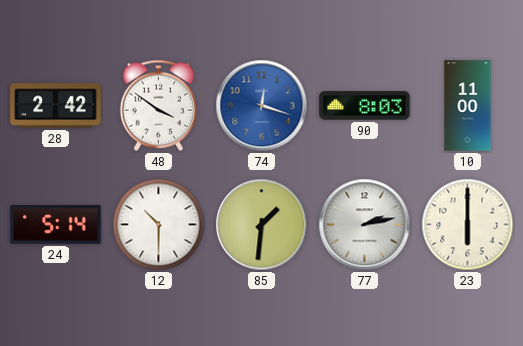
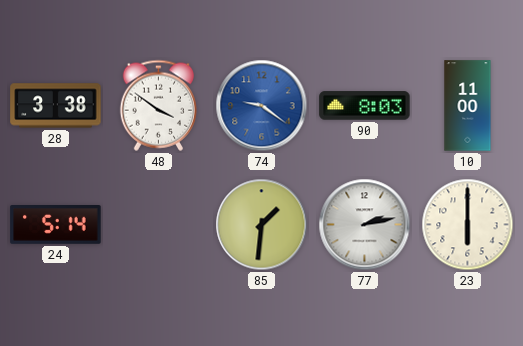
28: 2:42 -> 3:38
74: 12:18 -> 9:21
12: 10:30 -> none
